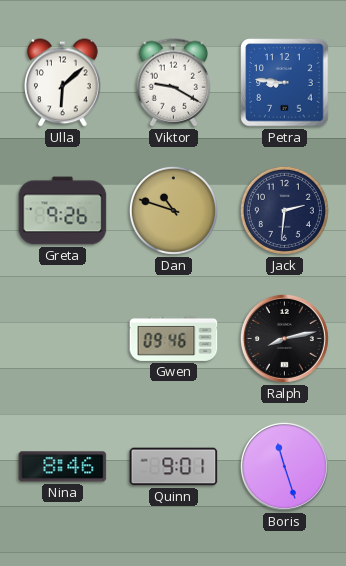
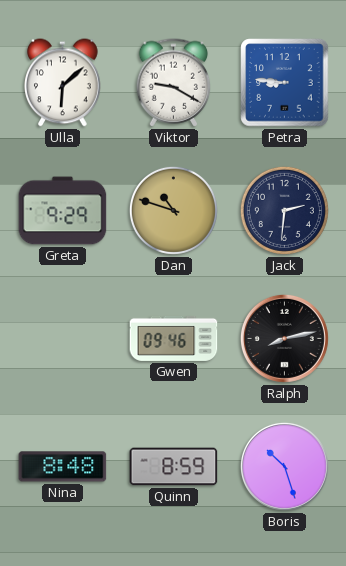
Greta: 9:26 -> 9:29
Nina: 8:46 -> 8:48
Quinn: 9:01 -> 8:59
Boris: 11:27 -> 10:27
